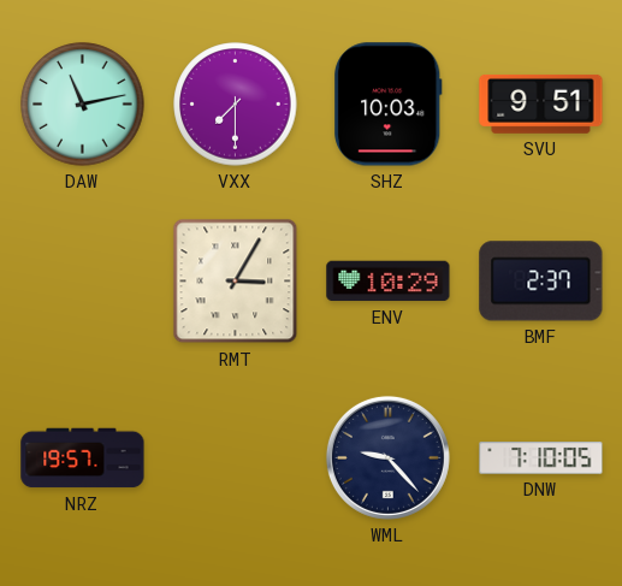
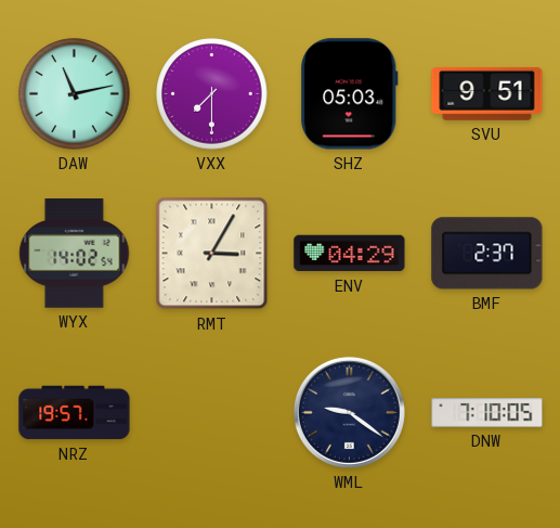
SHZ: 10:03 -> 05:03
WYX: none -> 14:02
ENV: 10:29 -> 04:29
WML: 9:23 -> 9:21
